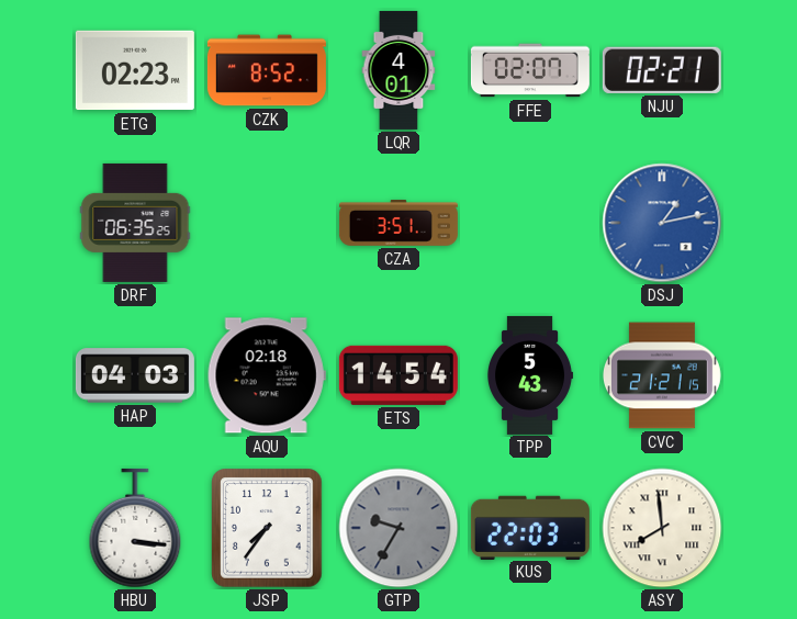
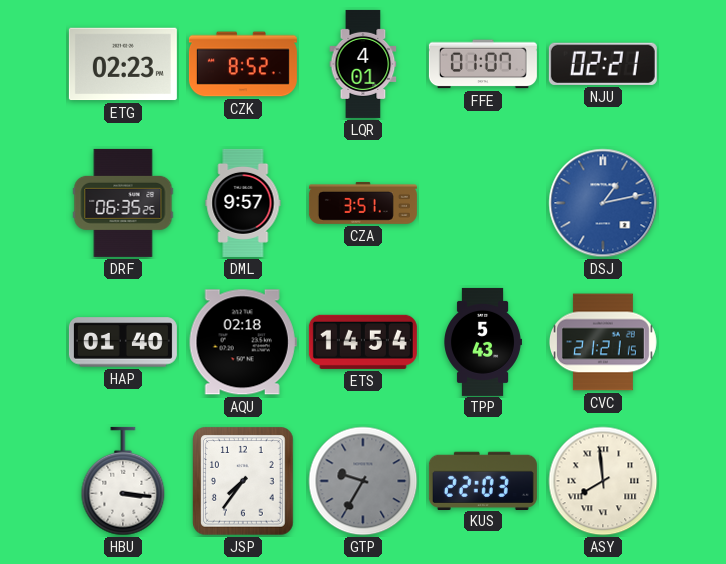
FFE: 02:07 -> 01:07
DML: none -> 9:57
HAP: 04:03 -> 01:40
